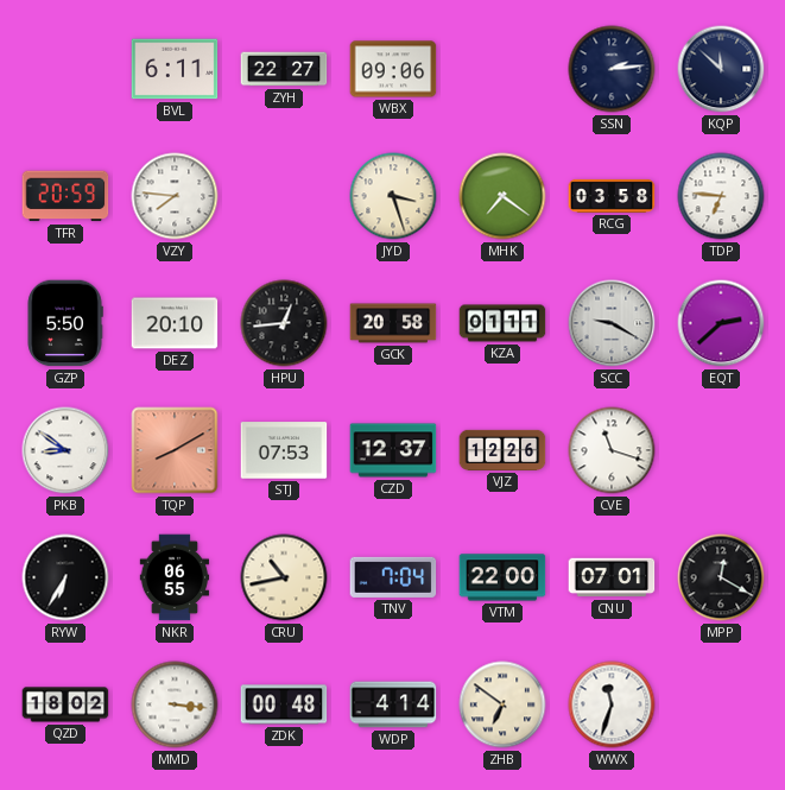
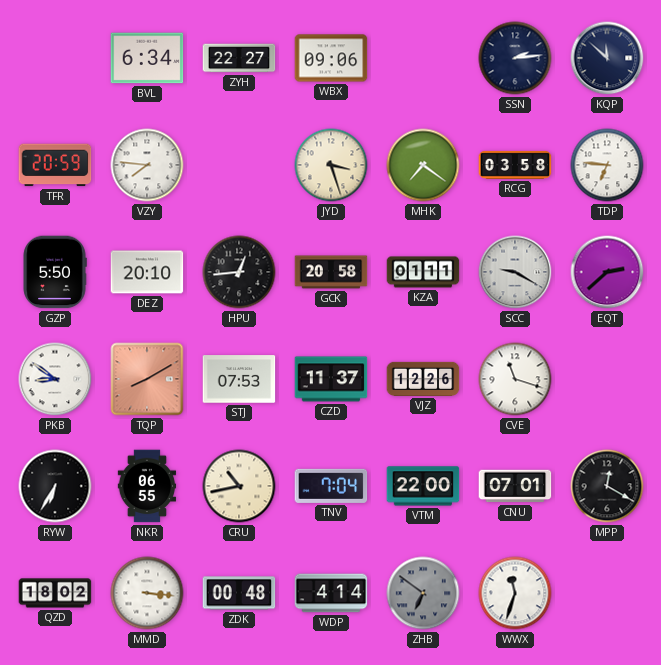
BVL: 6:11 -> 6:34
CZD: 12:37 -> 11:37
ZHB dial: cream -> grey
